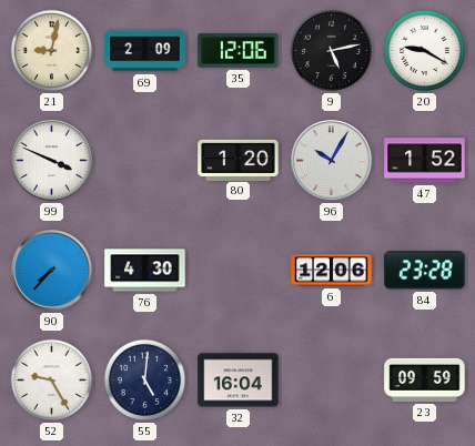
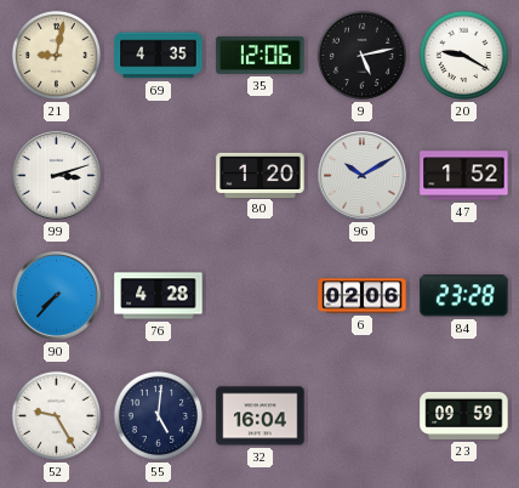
69: 2:09 -> 4:35
99: 3:49 -> 3:12
96: 10:05 -> 10:10
76: 4:30 -> 4:28
6: 12:06 -> 02:06
